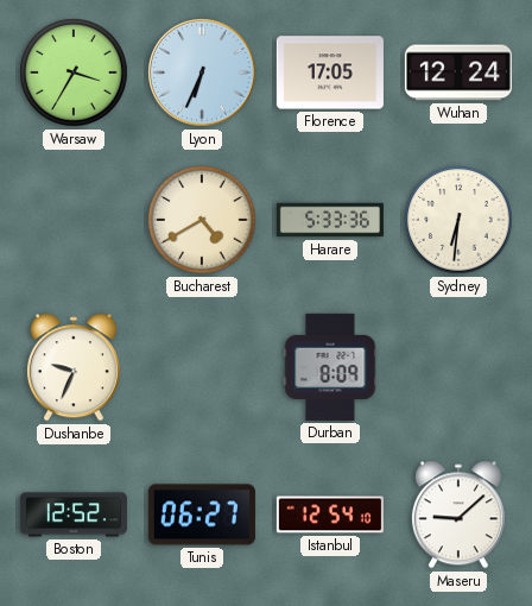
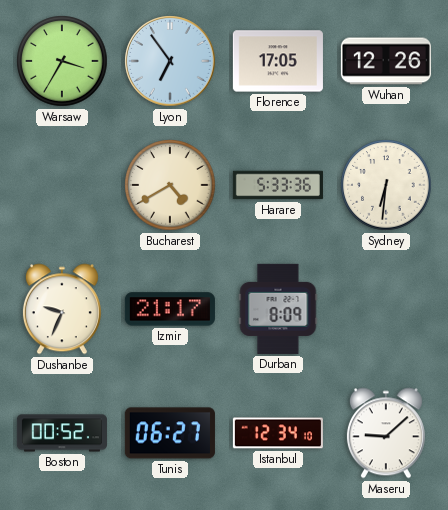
Lyon: 6:34 -> 6:54
Wuhan: 12:24 -> 12:26
Izmir: none -> 21:17
Boston: 12:52 -> 00:52
Istanbul: 12:54 -> 12:34
